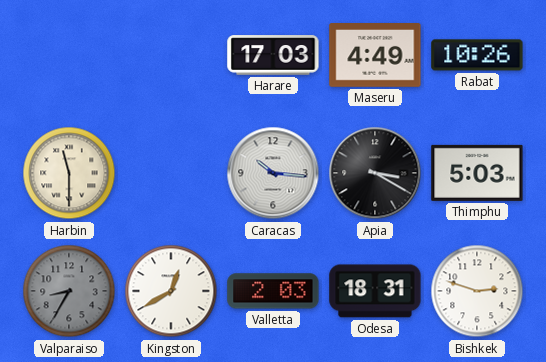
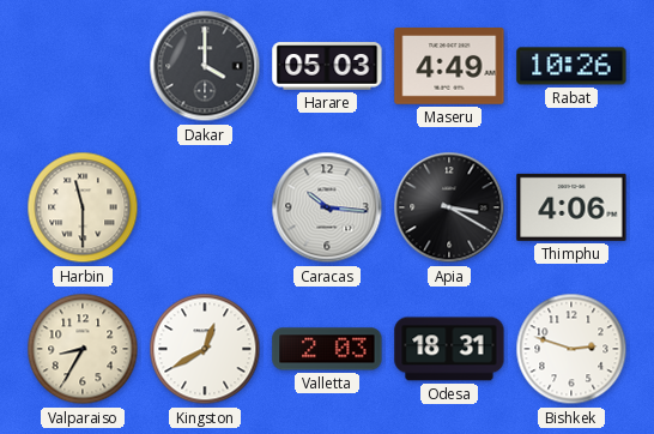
Dakar: none -> 4:00
Harare: 17:03 -> 05:03
Thimphu: 5:03 -> 4:06
Valparaiso dial: grey -> cream
